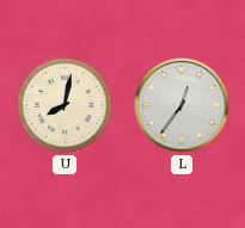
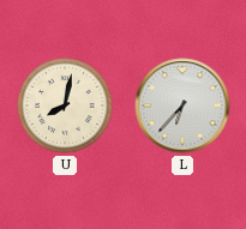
L: 12:36 -> 6:37
